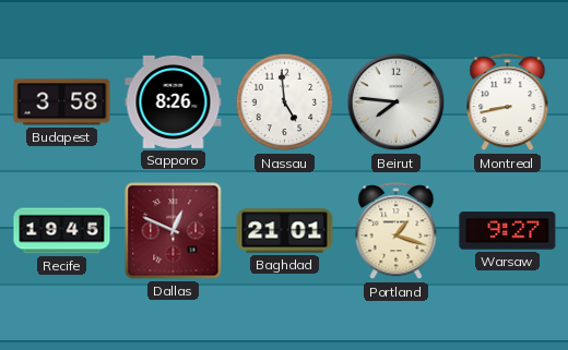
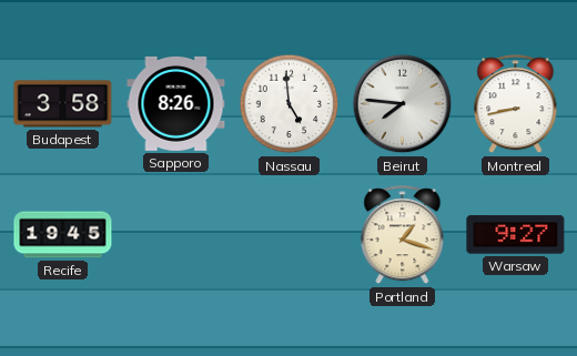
Dallas: 12:49 -> none
Baghdad: 21:01 -> none
